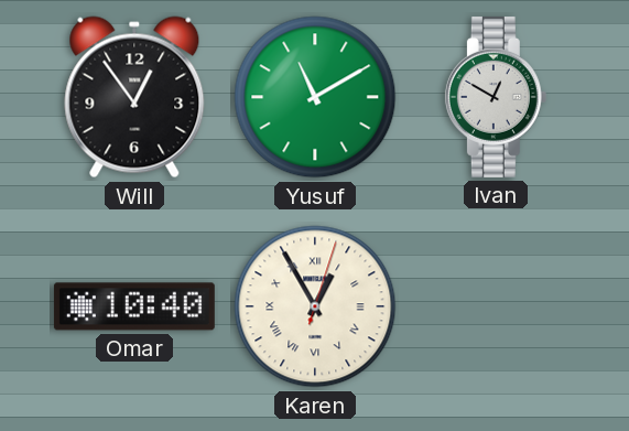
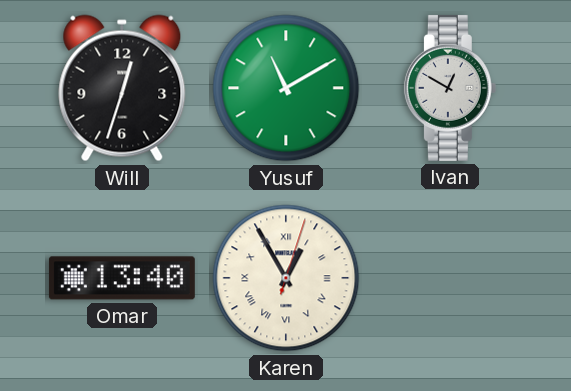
Will: 12:54 -> 12:33
Omar: 10:40 -> 13:40
